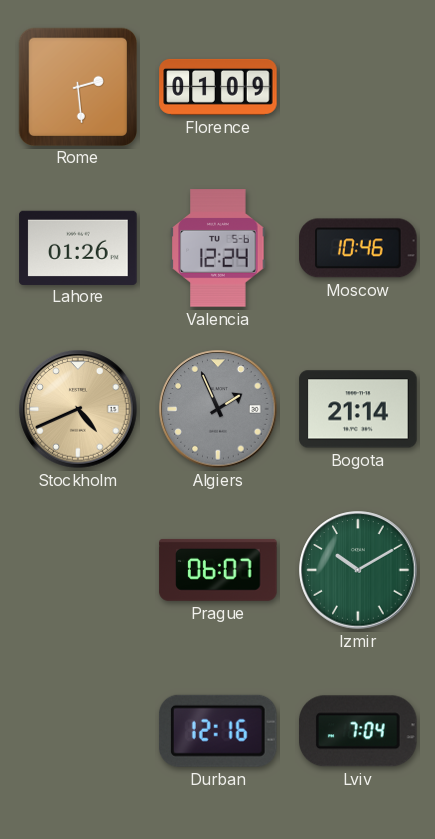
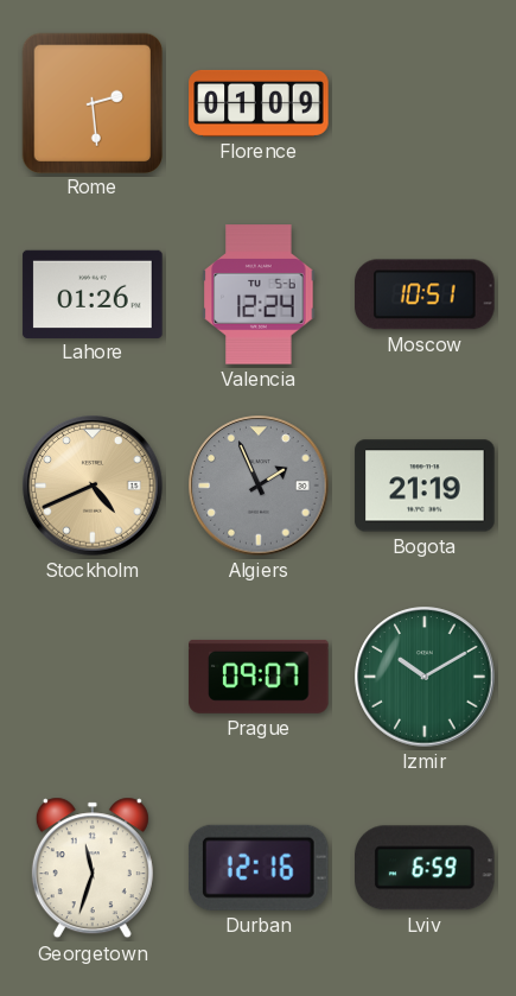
Moscow: 10:46 -> 10:51
Bogota: 21:14 -> 21:19
Prague: 06:07 -> 09:07
Georgetown: none -> 11:33
Lviv: 7:04 -> 6:59
